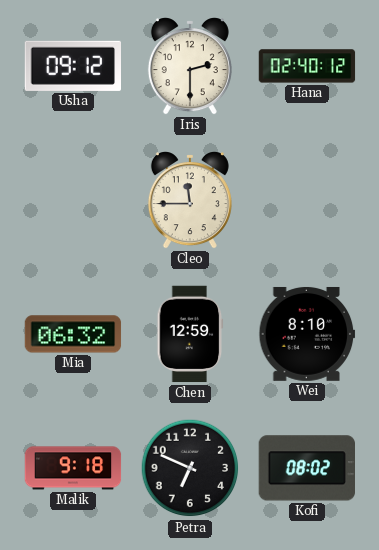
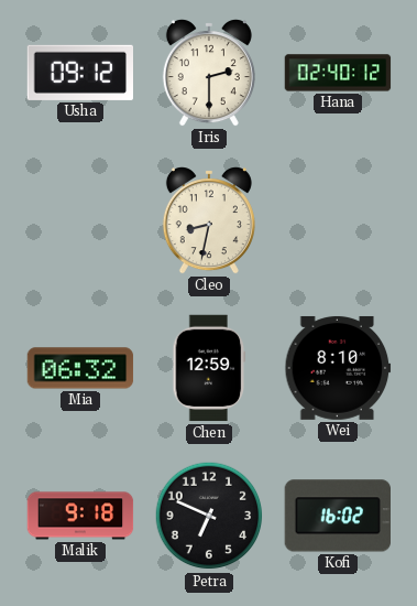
Cleo: 11:45 -> 8:32
Kofi: 08:02 -> 16:02
